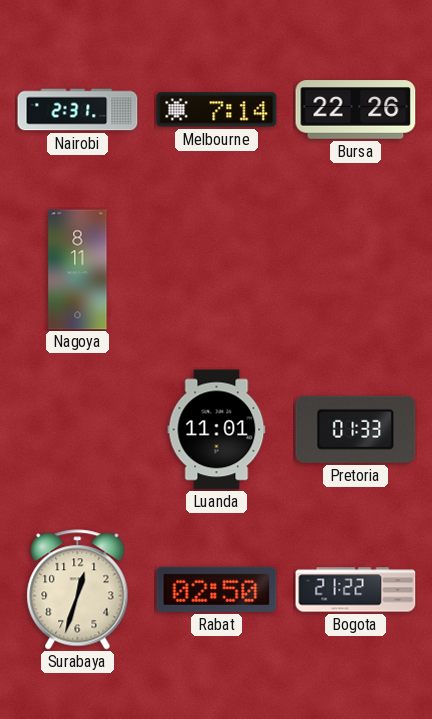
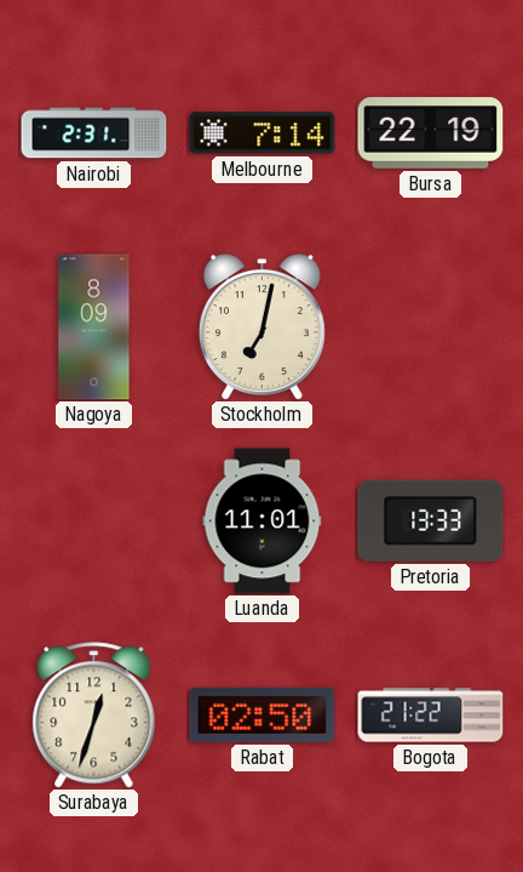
Bursa: 22:26 -> 22:19
Nagoya: 8:11 -> 8:09
Stockholm: none -> 7:02
Pretoria: 01:33 -> 13:33
